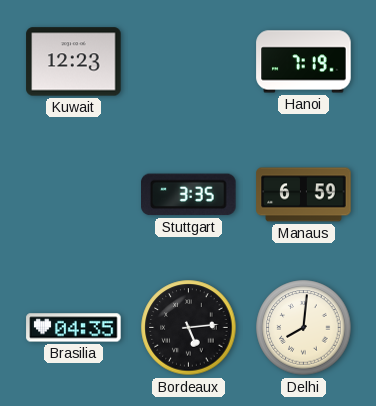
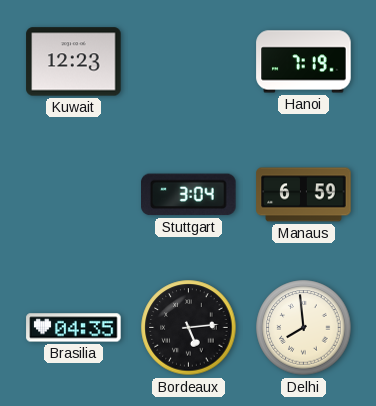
Stuttgart: 3:35 -> 3:04
Delhi: 8:01 -> 7:59
